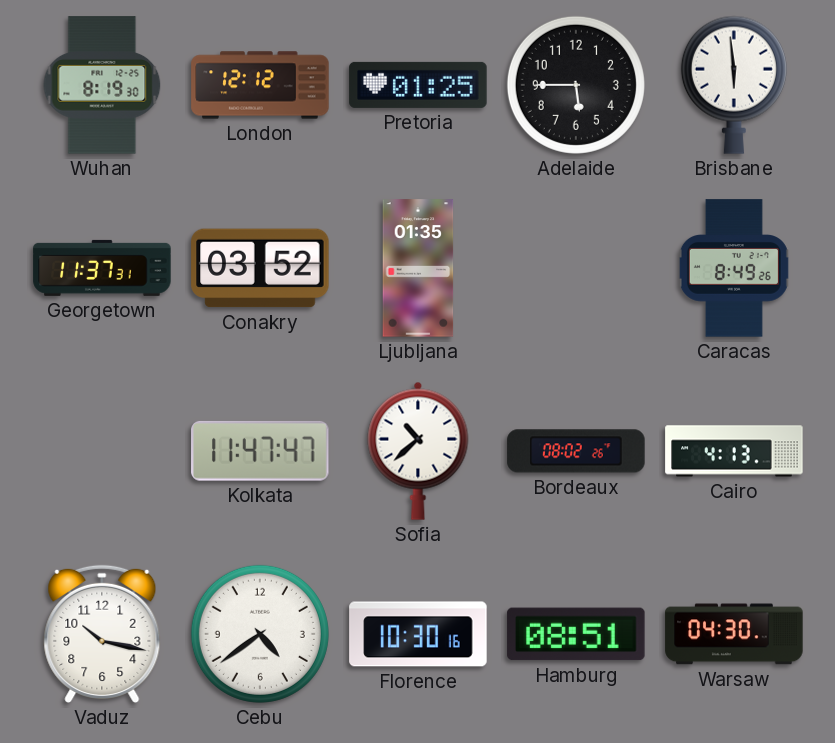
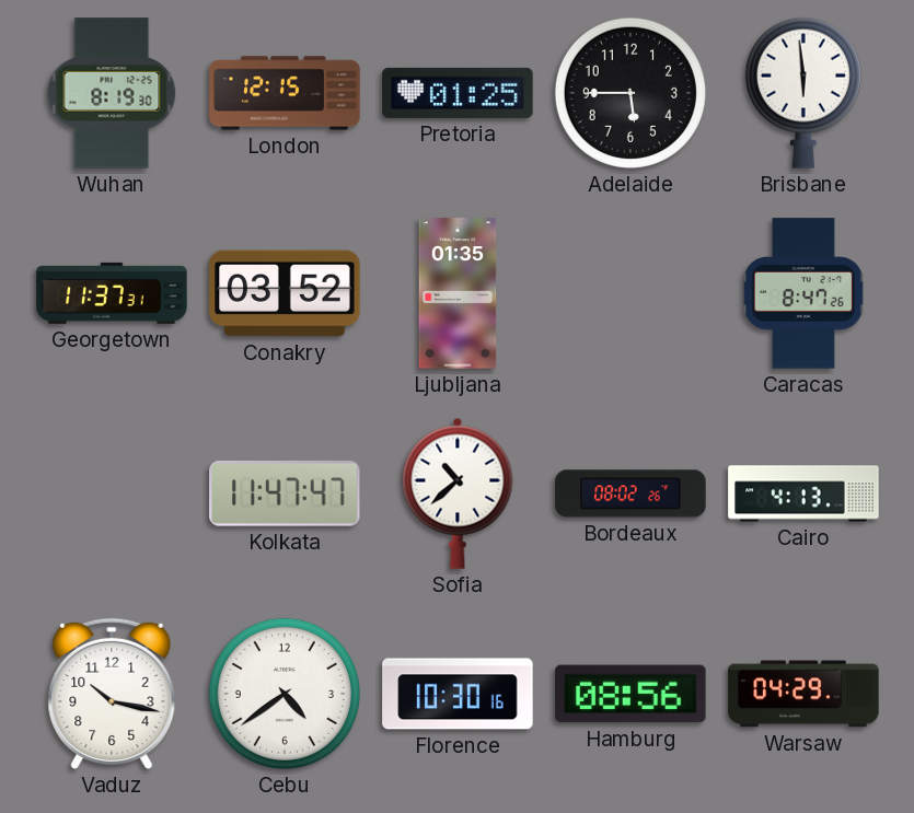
London: 12:12 -> 12:15
Caracas: 8:49 -> 8:47
Hamburg: 08:51 -> 08:56
Warsaw: 04:30 -> 04:29
